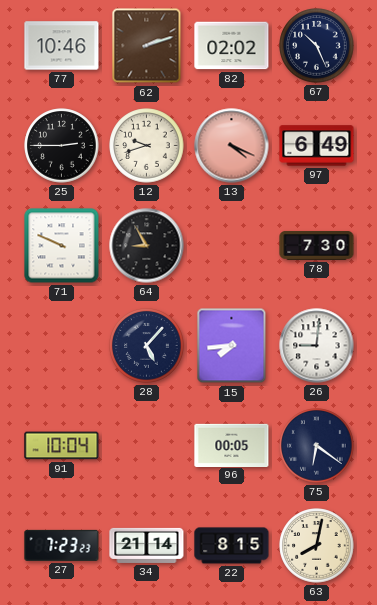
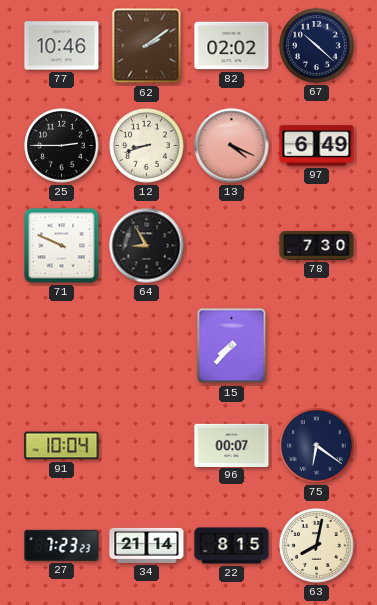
62: 2:12 -> 2:09
67: 10:26 -> 10:22
12: 9:42 -> 8:42
28: 5:07 -> none
15: 7:44 -> 7:37
26: 9:01 -> none
96: 00:05 -> 00:07
